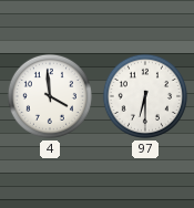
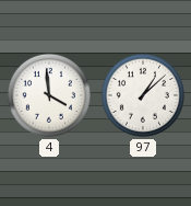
97: 6:30 -> 1:08
